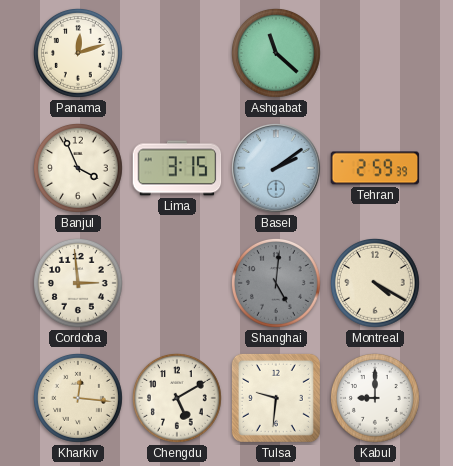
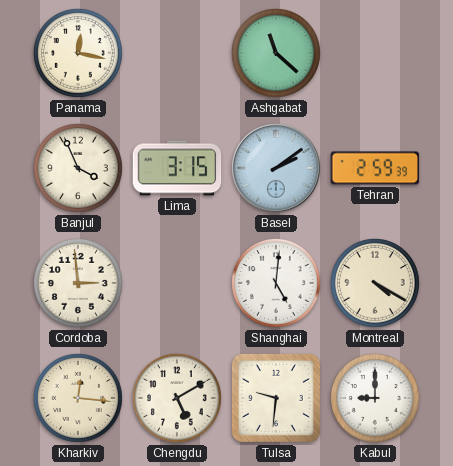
Panama: 12:12 -> 12:17
Shanghai dial: grey -> white
